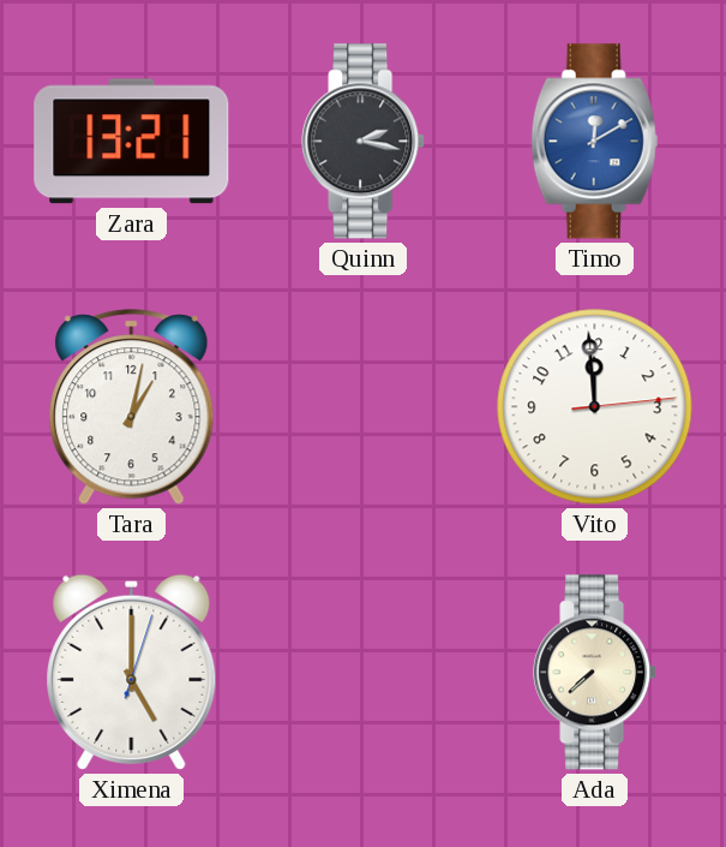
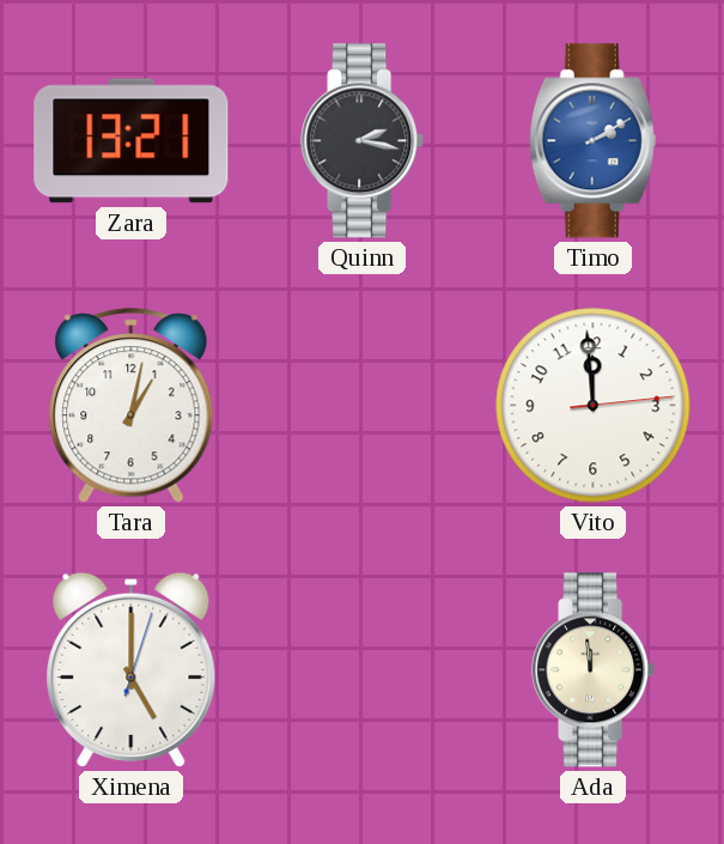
Timo: 12:10 -> 2:10
Ada: 7:38 -> 11:59
